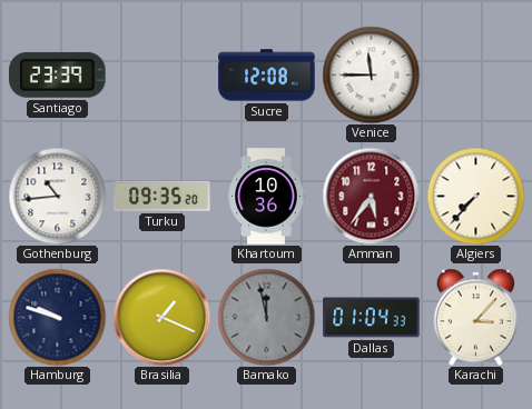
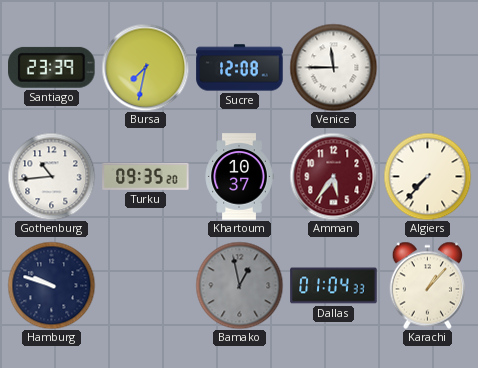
Bursa: none -> 7:32
Khartoum: 10:36 -> 10:37
Brasilia: 1:19 -> none
Bamako: 11:58 -> 12:58
Karachi: 3:07 -> 1:07
